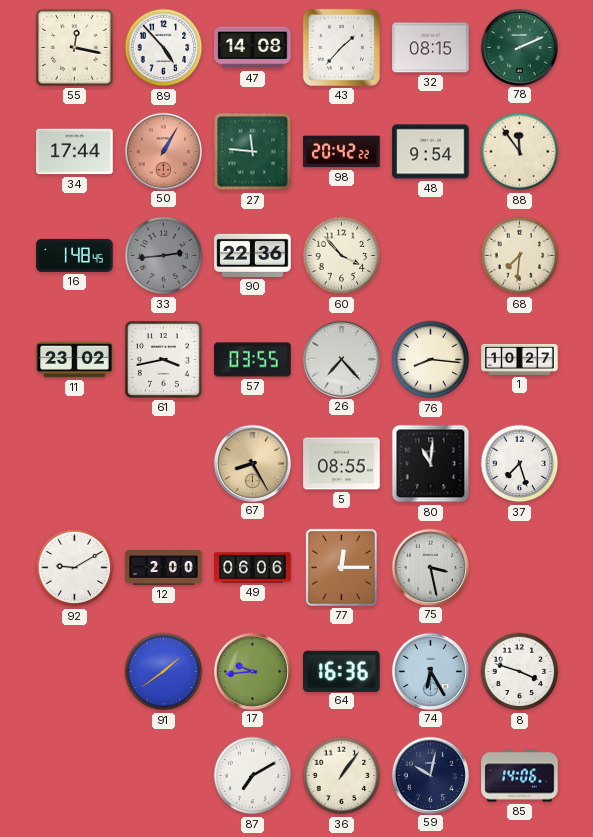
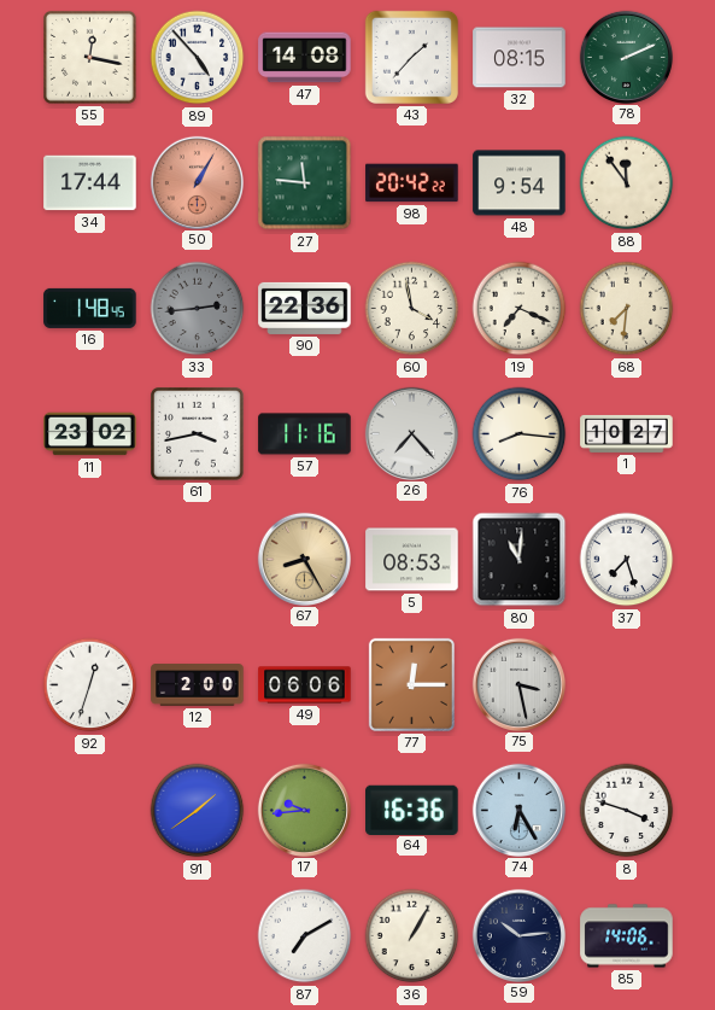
60: 3:53 -> 3:58
19: none -> 7:19
57: 03:55 -> 11:16
5: 08:55 -> 08:53
92: 9:10 -> 12:33
36: 1:06 -> 1:05
59: 10:02 -> 10:14
